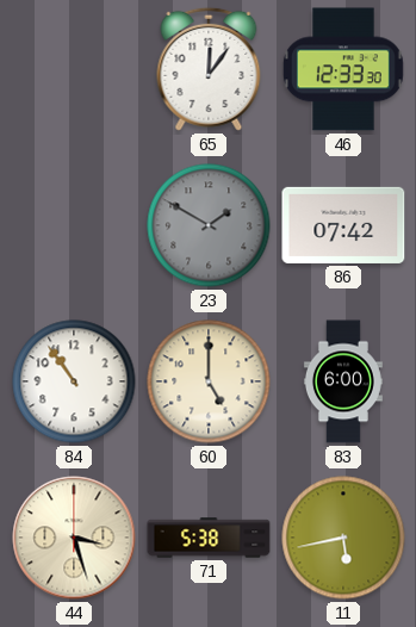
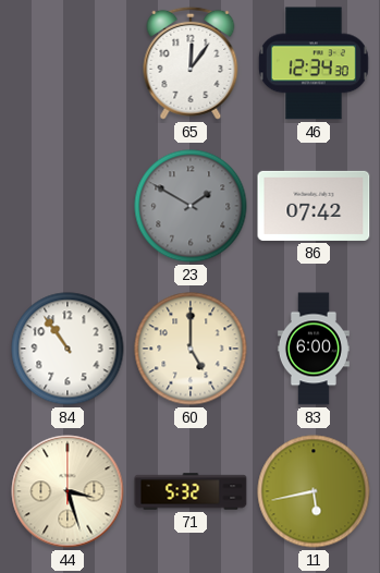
46: 12:33 -> 12:34
71: 5:38 -> 5:32
